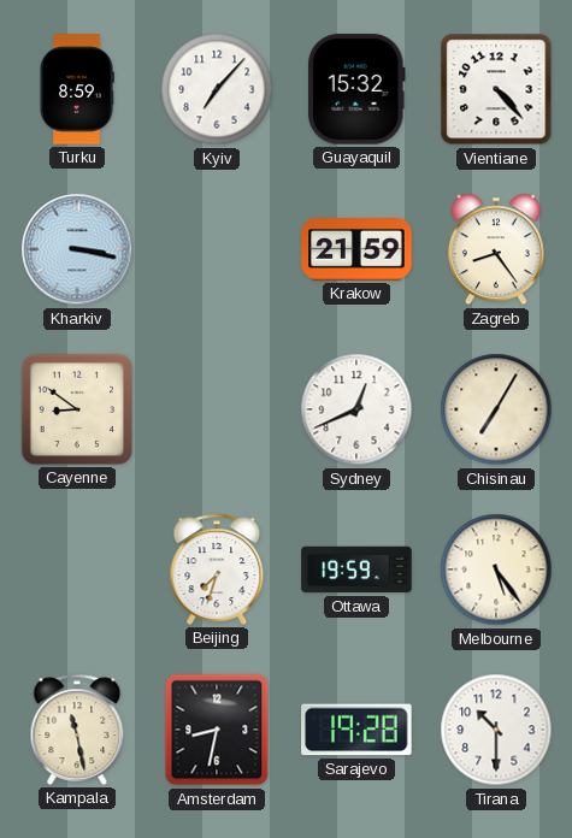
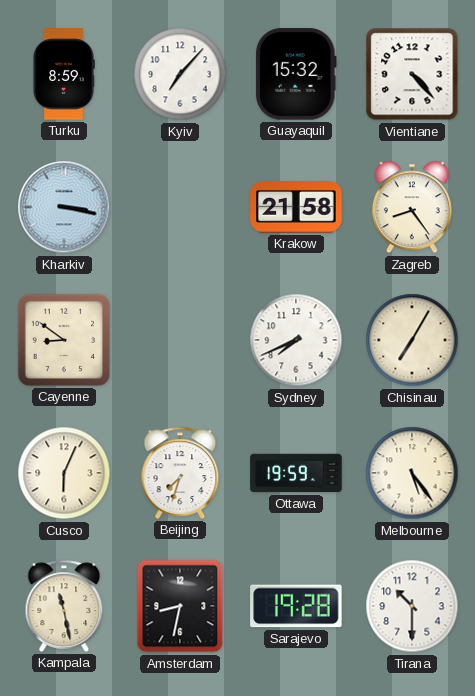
Krakow: 21:59 -> 21:58
Sydney: 12:41 -> 7:41
Cusco: none -> 6:04
